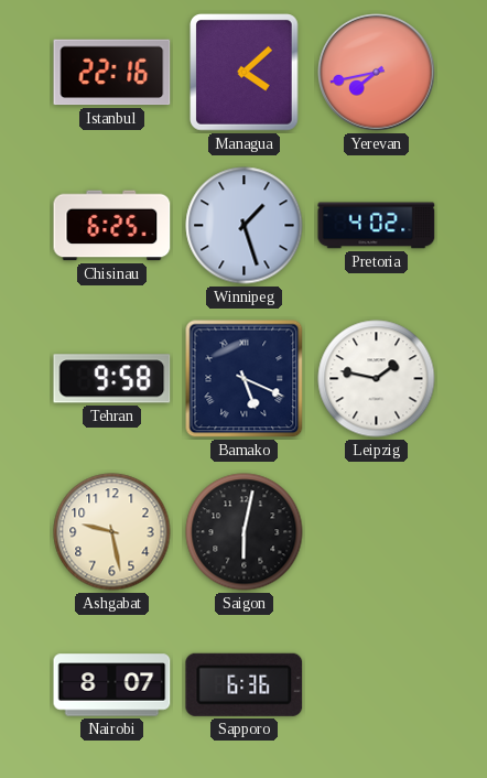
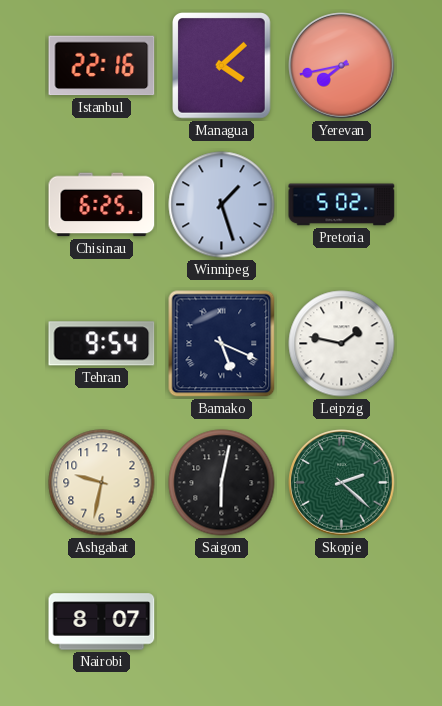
Pretoria: 4:02 -> 5:02
Tehran: 9:58 -> 9:54
Ashgabat: 9:28 -> 9:32
Skopje: none -> 2:22
Sapporo: 6:36 -> none
